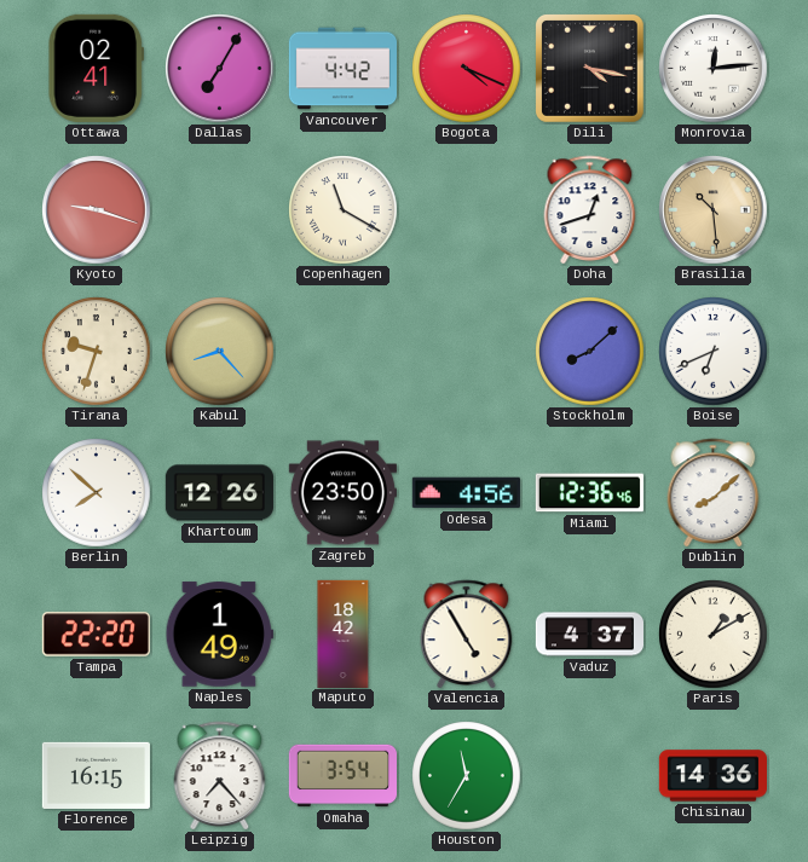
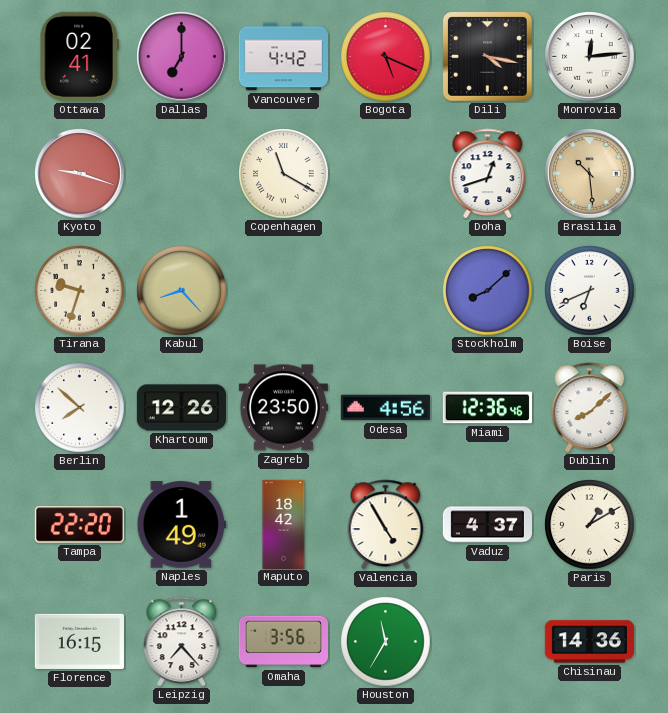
Dallas: 7:05 -> 7:00
Bogota: 4:19 -> 5:19
Omaha: 3:54 -> 3:56
